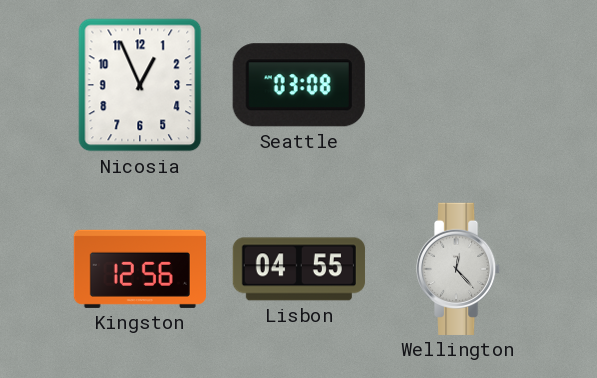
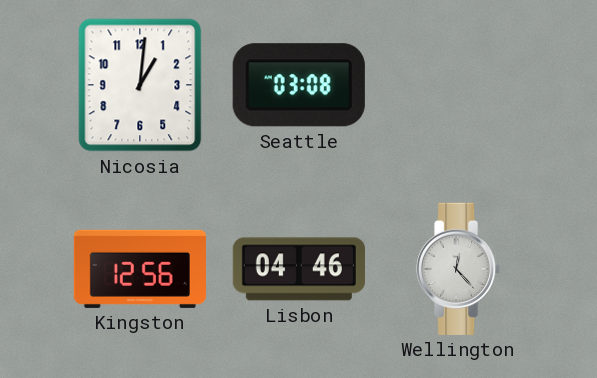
Nicosia: 12:56 -> 1:01
Lisbon: 04:55 -> 04:46
